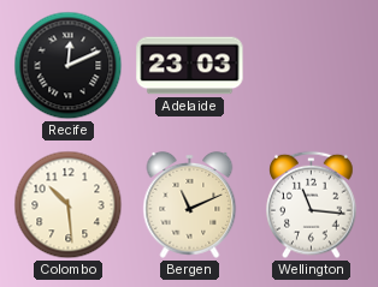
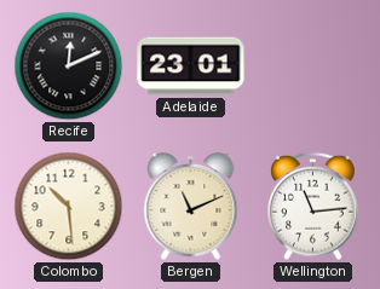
Adelaide: 23:03 -> 23:01
Wellington: 11:16 -> 11:14
